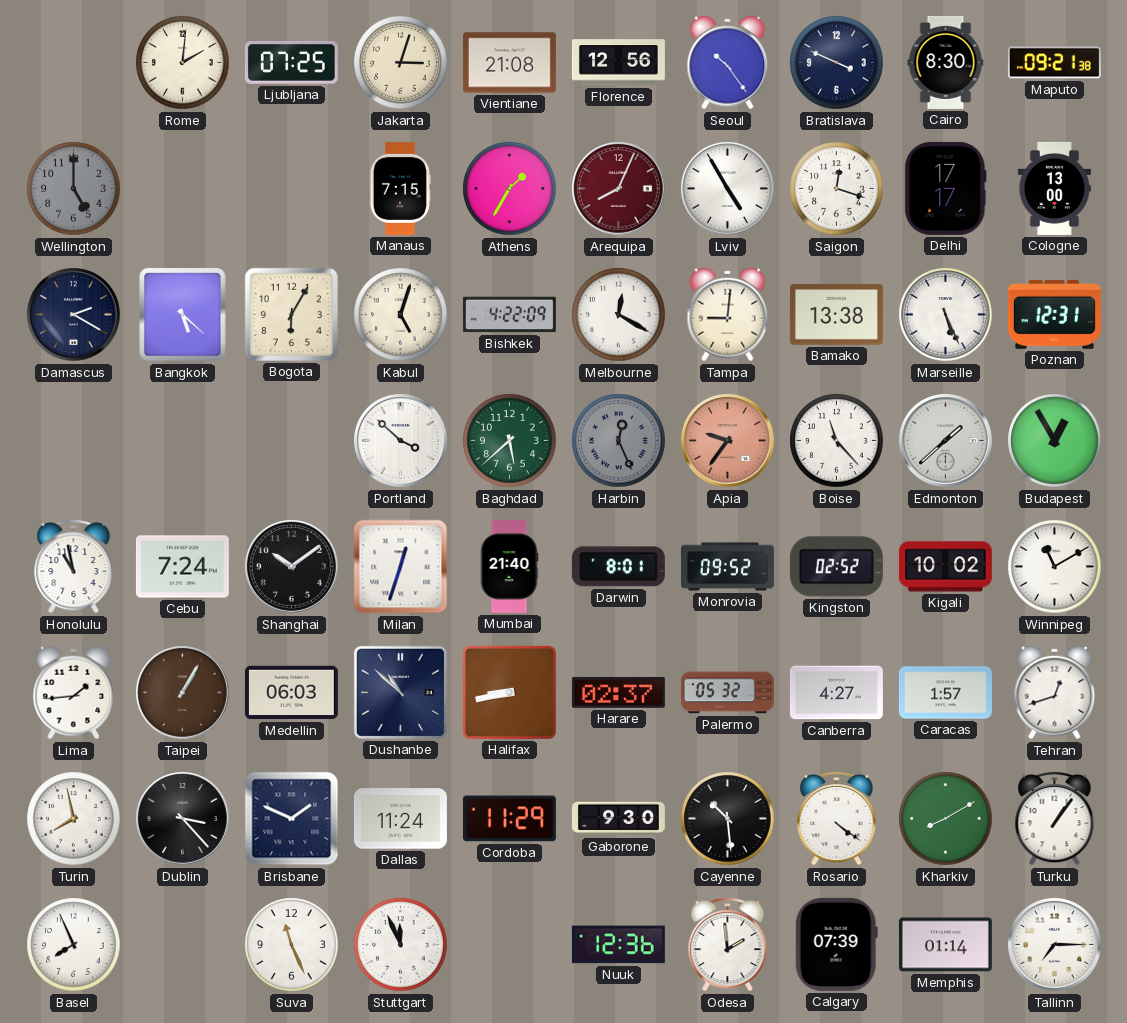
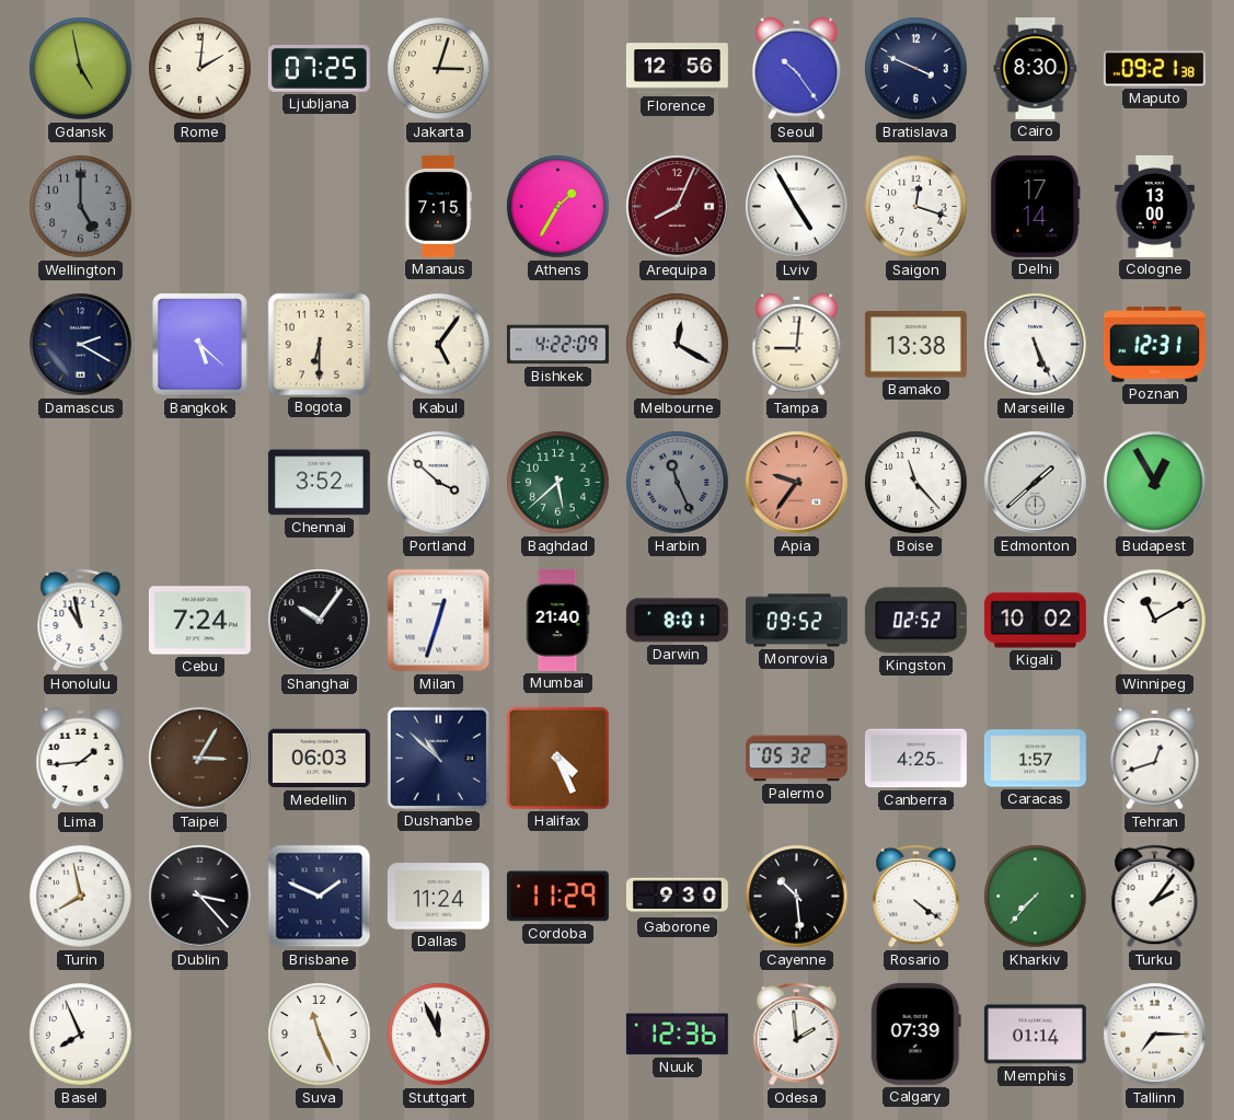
Gdansk: none -> 4:58
Vientiane: 21:08 -> none
Delhi: 17:17 -> 17:14
Bogota: 6:05 -> 6:30
Kabul: 5:03 -> 5:06
Chennai: none -> 3:52
Harbin: 12:26 -> 11:26
Shanghai: 10:09 -> 10:06
Taipei: 1:05 -> 3:05
Halifax: 8:43 -> 4:26
Harare: 02:37 -> none
Canberra: 4:27 -> 4:25
Kharkiv: 8:10 -> 7:37
Turku: 1:06 -> 2:06
